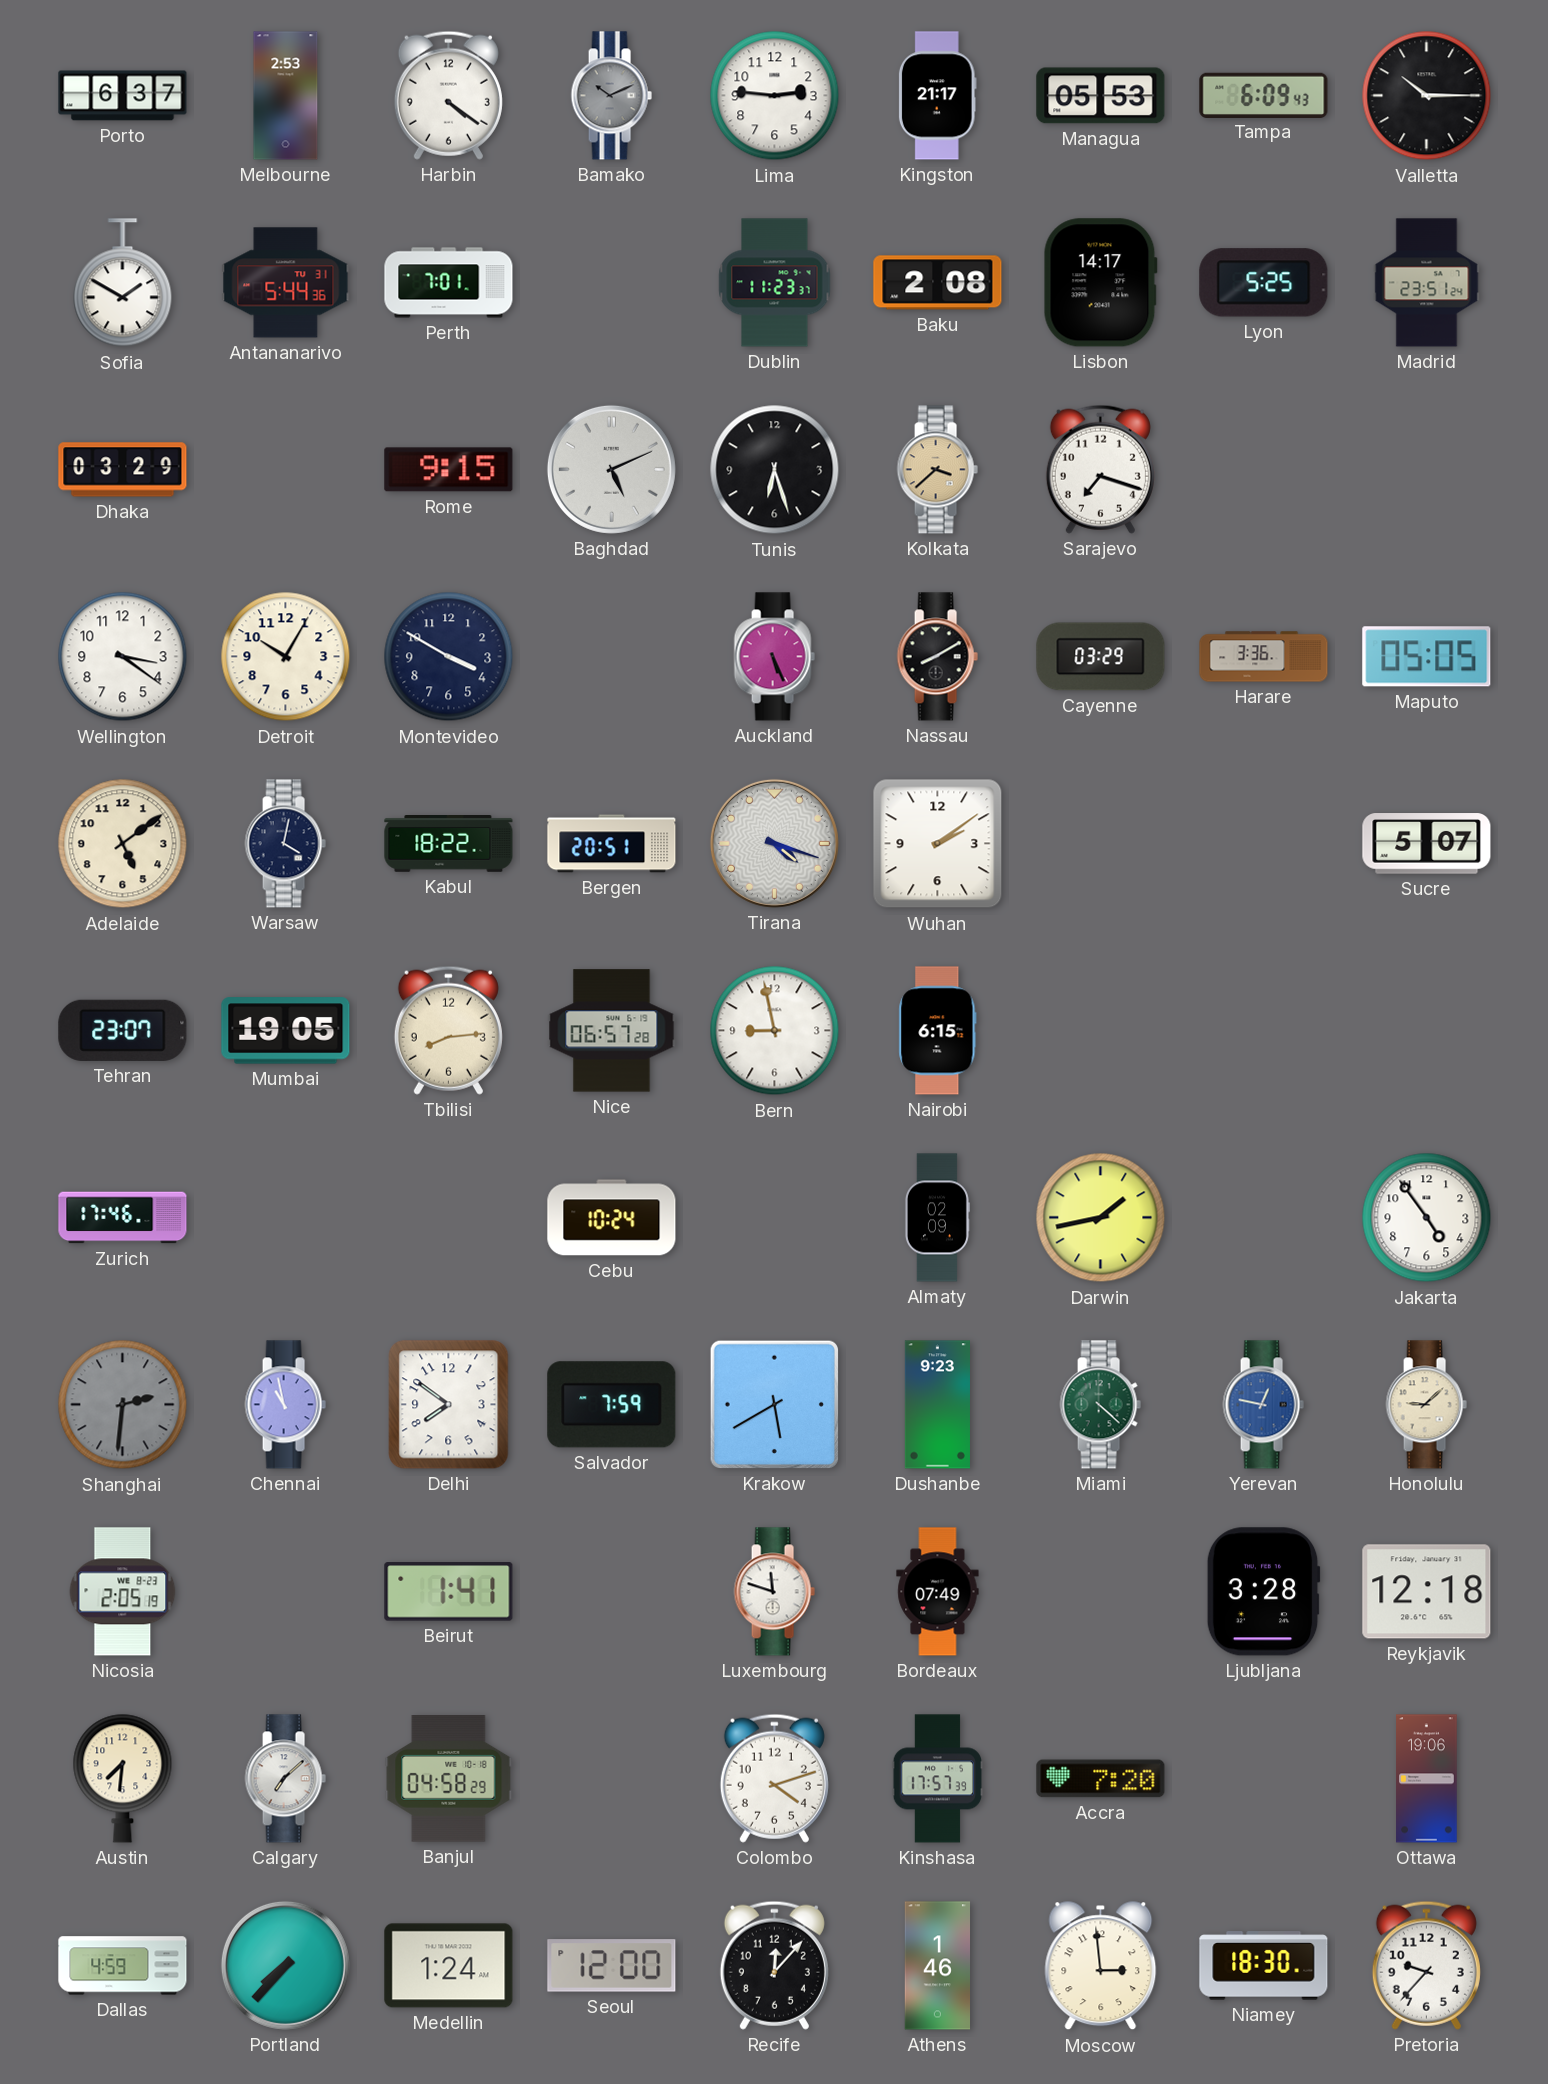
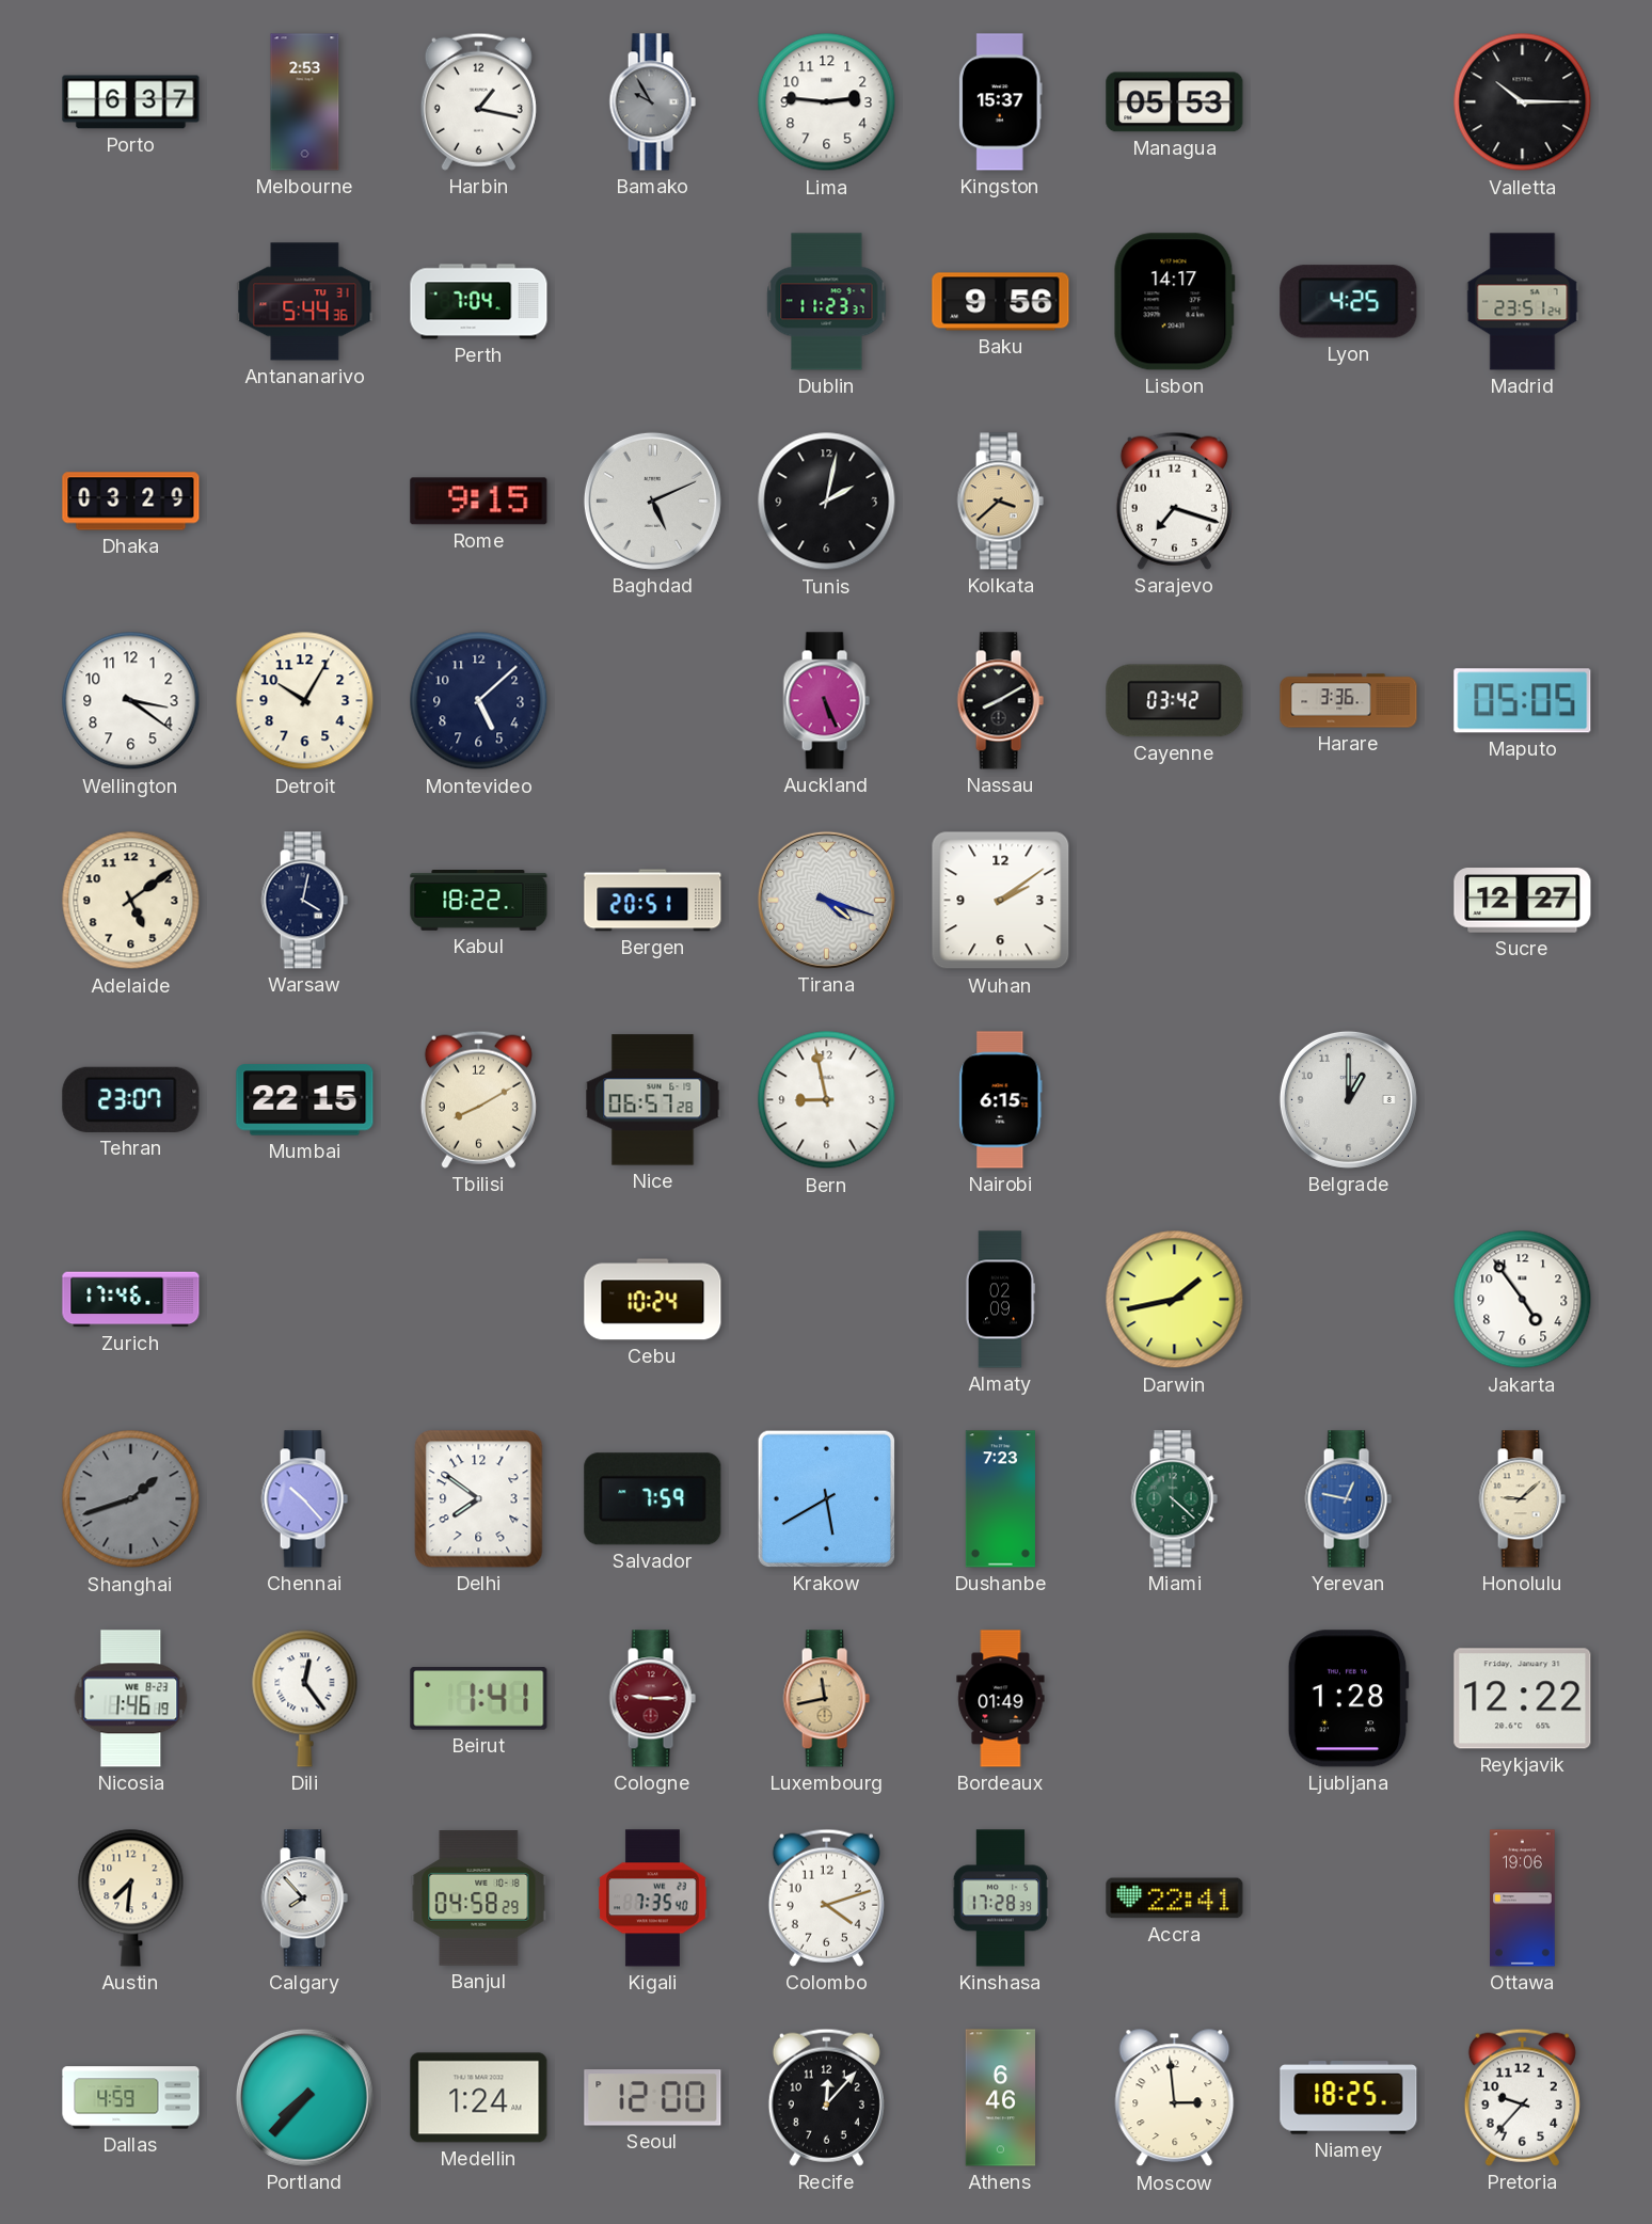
Harbin: 4:21 -> 1:17
Bamako: 10:11 -> 9:55
Kingston: 21:17 -> 15:37
Tampa: 6:09 -> none
Sofia: 1:50 -> none
Perth: 7:01 -> 7:04
Baku: 2:08 -> 9:56
Lyon: 5:25 -> 4:25
Tunis: 6:27 -> 2:02
Montevideo: 3:50 -> 5:08
Cayenne: 03:29 -> 03:42
Sucre: 5:07 -> 12:27
Mumbai: 19:05 -> 22:15
Tbilisi: 8:14 -> 8:10
Belgrade: none -> 1:00
Shanghai: 2:31 -> 1:42
Chennai: 10:58 -> 10:23
Dushanbe: 9:23 -> 7:23
Nicosia: 2:05 -> 1:46
Dili: none -> 12:24
Cologne: none -> 9:15
Luxembourg: 11:48 -> 11:43
Luxembourg dial: white -> champagne
Bordeaux: 07:49 -> 01:49
Ljubljana: 3:28 -> 1:28
Reykjavik: 12:18 -> 12:22
Calgary: 7:08 -> 7:53
Kigali: none -> 7:35
Kinshasa: 17:57 -> 17:28
Accra: 7:20 -> 22:41
Athens: 1:46 -> 6:46
Niamey: 18:30 -> 18:25
